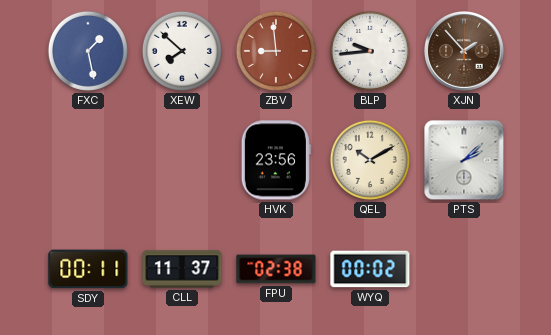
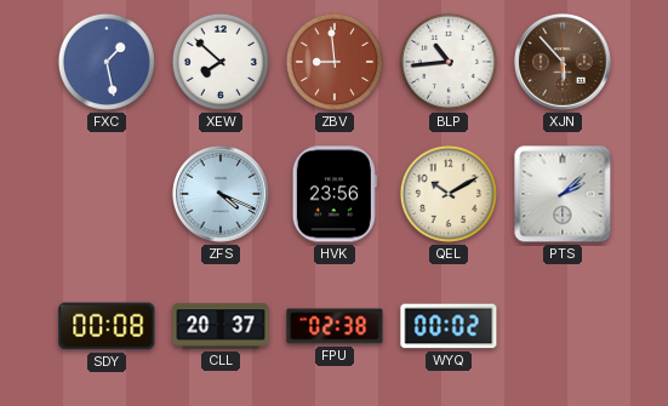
BLP: 9:44 -> 10:44
XJN: 1:53 -> 5:53
ZFS: none -> 4:19
SDY: 00:11 -> 00:08
CLL: 11:37 -> 20:37
